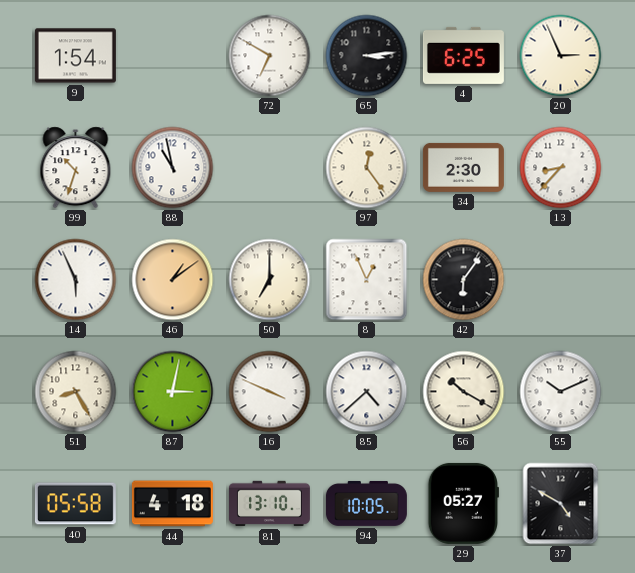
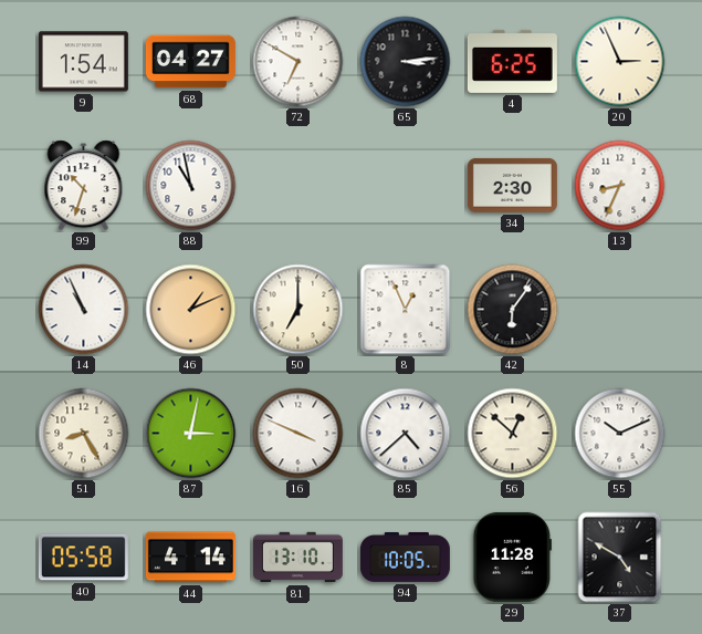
68: none -> 04:27
97: 12:24 -> none
13: 8:37 -> 8:34
14: 5:56 -> 10:56
46: 1:09 -> 1:11
56: 10:20 -> 12:52
44: 4:18 -> 4:14
29: 05:27 -> 11:28
